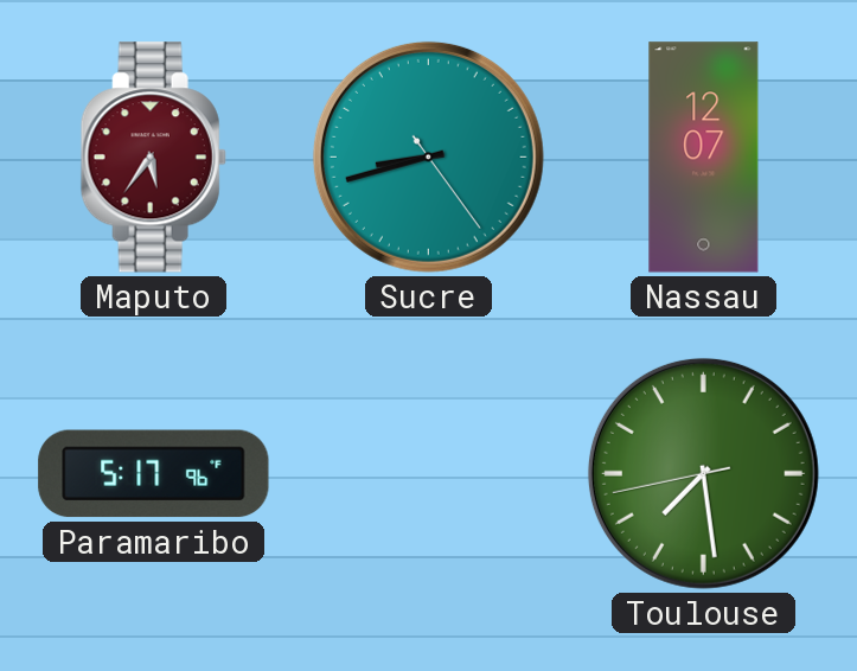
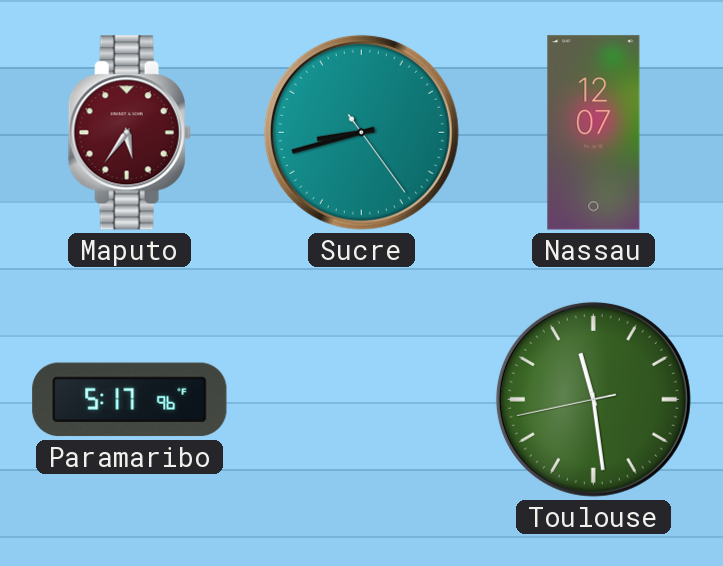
Toulouse: 7:28 -> 11:28
